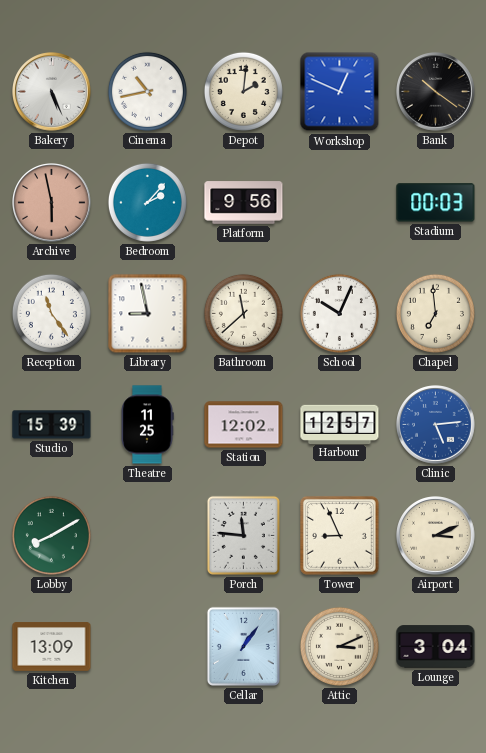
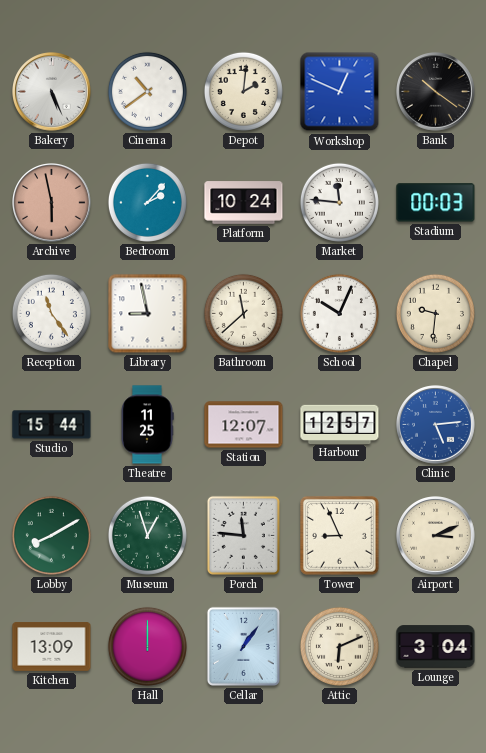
Cinema: 10:43 -> 10:39
Platform: 9:56 -> 10:24
Market: none -> 11:46
Chapel: 6:59 -> 9:31
Studio: 15:39 -> 15:44
Station: 12:02 -> 12:07
Museum: none -> 12:57
Hall: none -> 12:00
Attic: 3:11 -> 6:11
